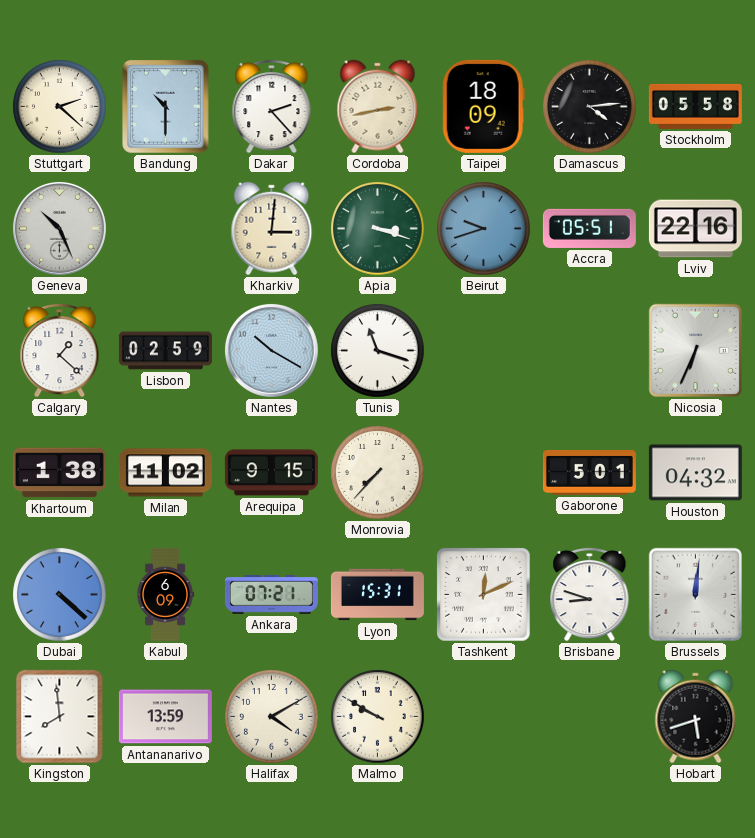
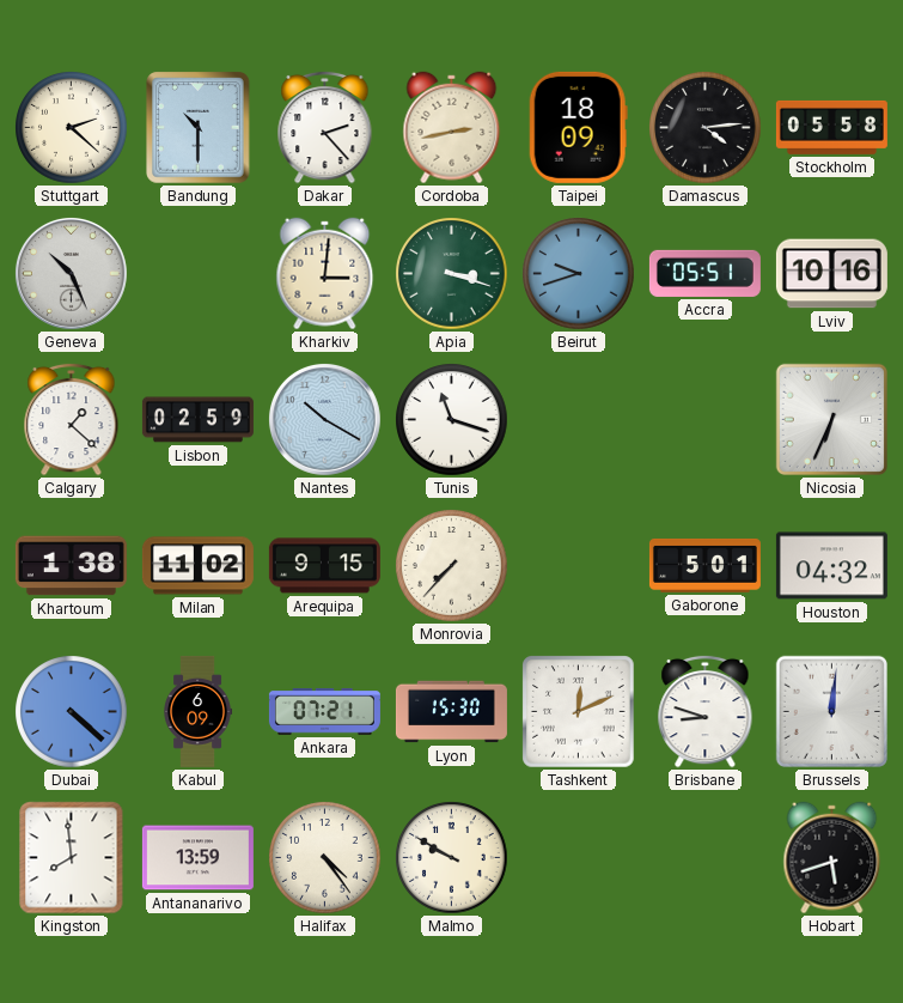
Lviv: 22:16 -> 10:16
Lyon: 15:31 -> 15:30
Halifax: 4:10 -> 4:24
